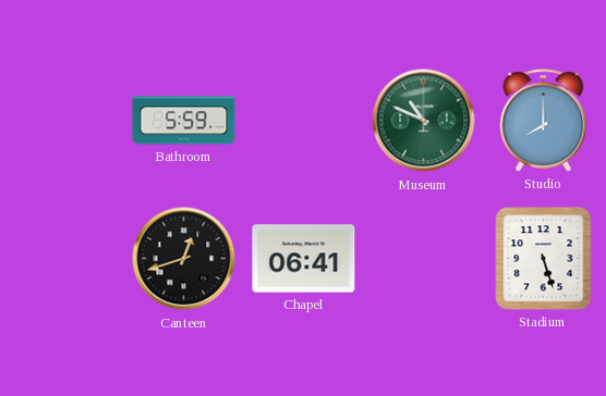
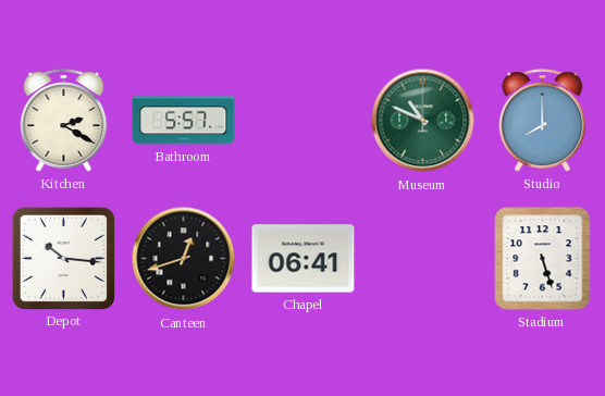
Kitchen: none -> 2:20
Bathroom: 5:59 -> 5:57
Depot: none -> 10:16
